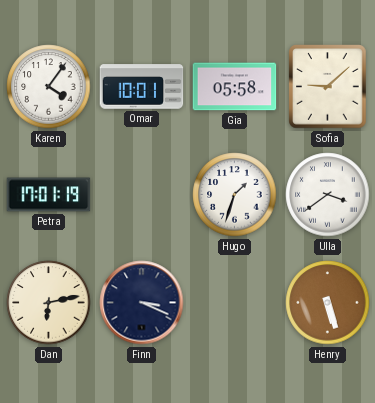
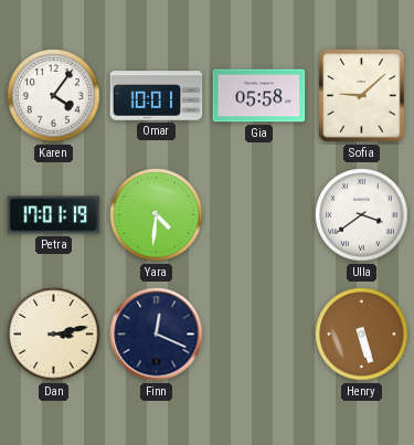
Yara: none -> 4:31
Hugo: 1:33 -> none
Dan: 6:13 -> 3:13
Finn: 3:19 -> 12:19
